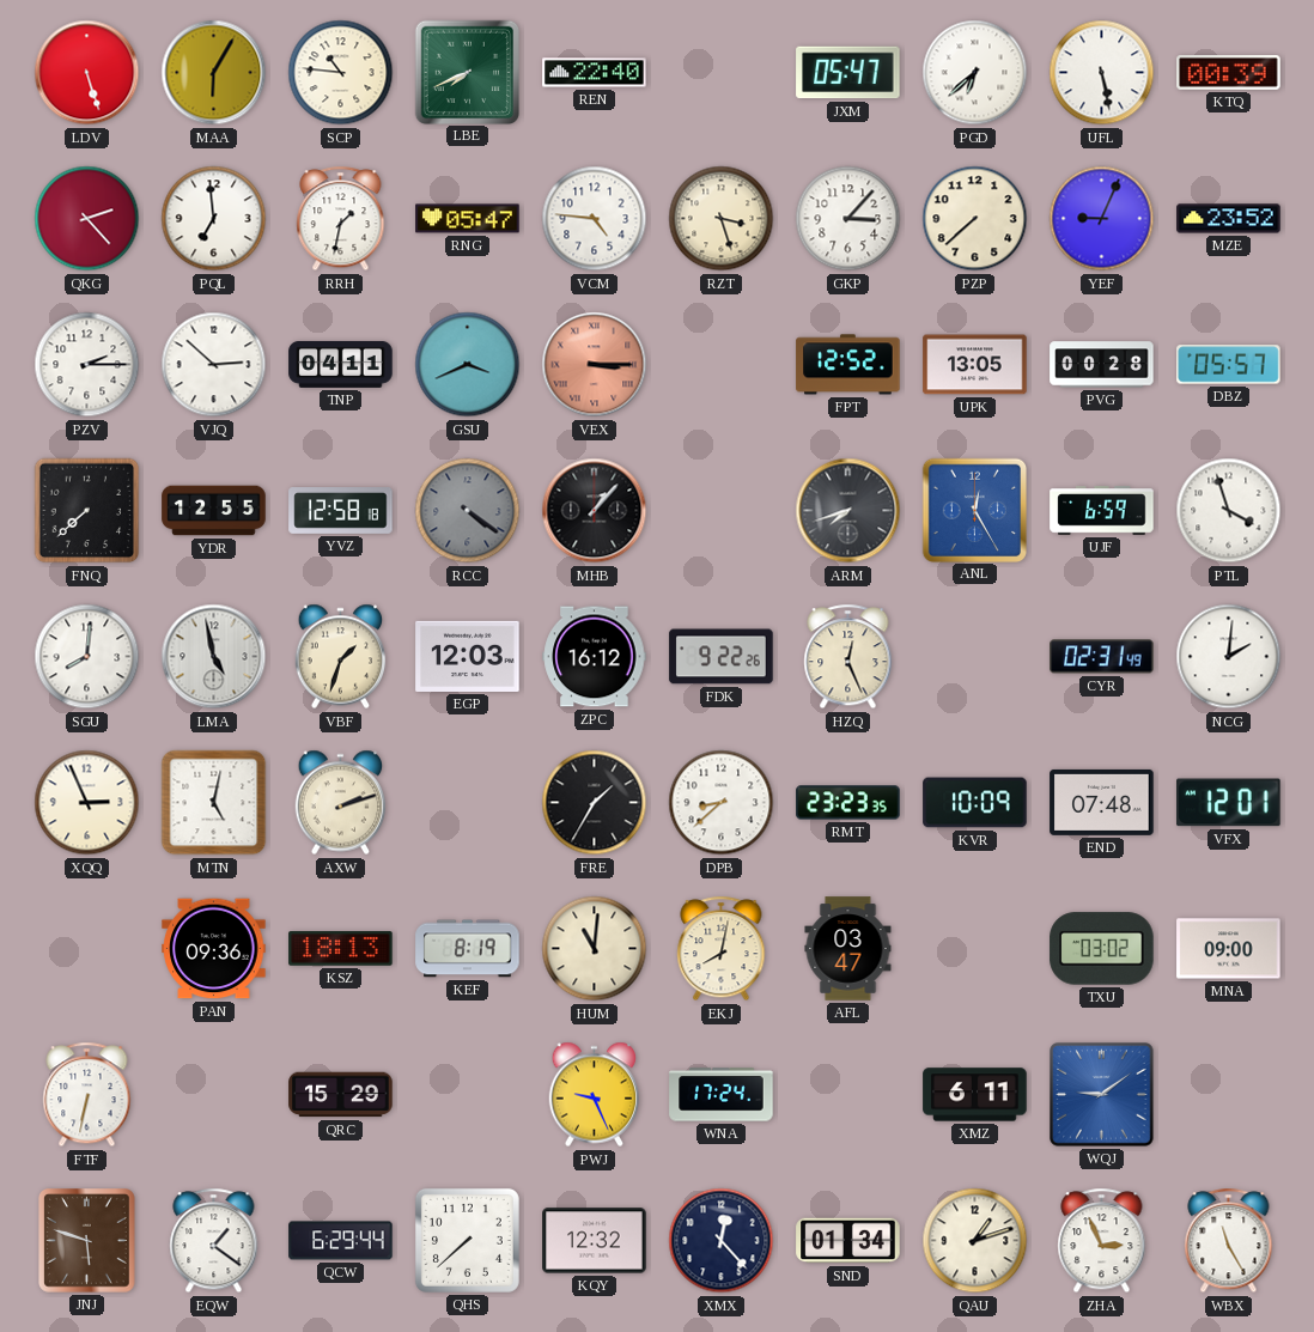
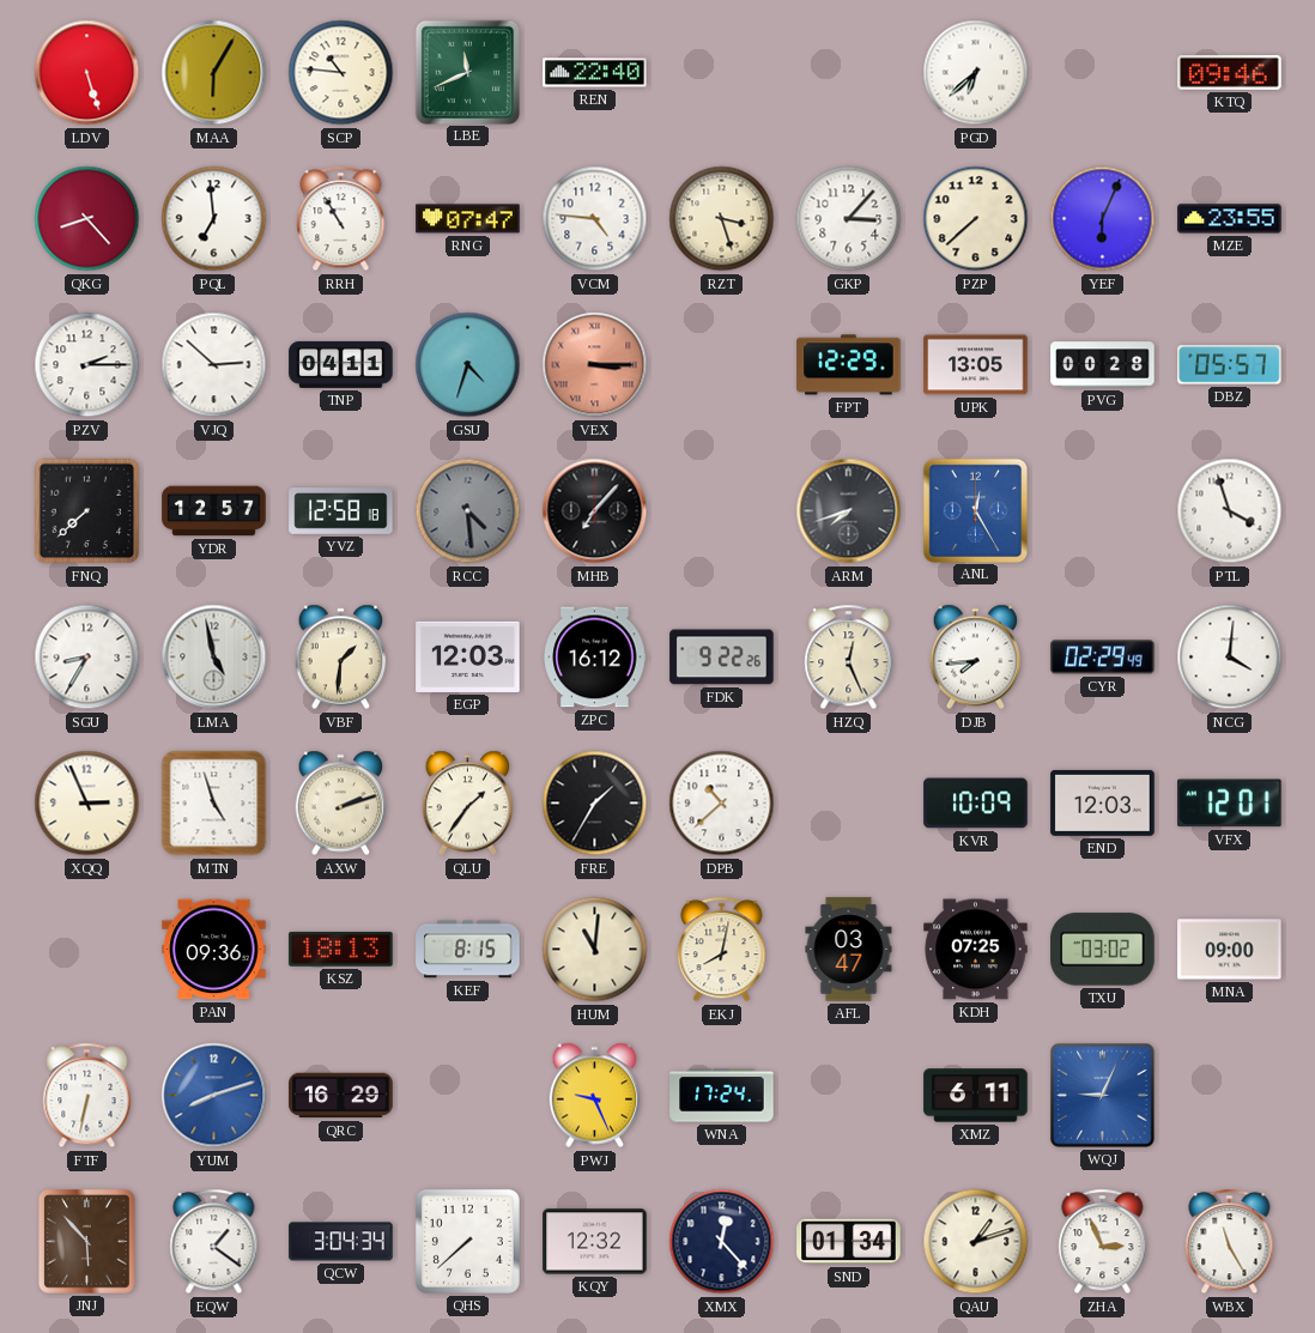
LBE: 7:41 -> 11:41
JXM: 05:47 -> none
UFL: 5:28 -> none
KTQ: 00:39 -> 09:46
QKG: 2:23 -> 8:23
RRH: 1:32 -> 10:55
RNG: 05:47 -> 07:47
YEF: 9:04 -> 6:04
MZE: 23:52 -> 23:55
GSU: 3:41 -> 4:33
FPT: 12:52 -> 12:29
YDR: 12:55 -> 12:57
RCC: 4:21 -> 4:29
MHB: 1:07 -> 7:07
UJF: 6:59 -> none
SGU: 8:01 -> 8:35
VBF: 1:33 -> 1:31
DJB: none -> 7:44
CYR: 02:31 -> 02:29
NCG: 2:01 -> 4:01
MTN: 5:02 -> 4:57
QLU: none -> 1:36
DPB: 8:38 -> 10:38
RMT: 23:23 -> none
END: 07:48 -> 12:03
KEF: 8:19 -> 8:15
KDH: none -> 07:25
YUM: none -> 8:12
QRC: 15:29 -> 16:29
WQJ: 9:09 -> 9:04
JNJ: 5:48 -> 5:53
QCW: 6:29 -> 3:04
